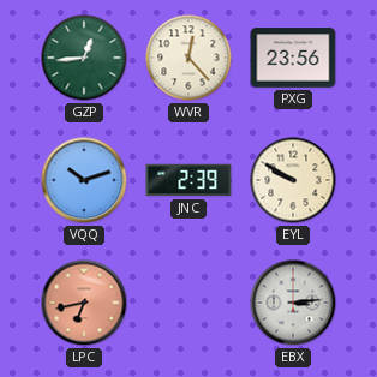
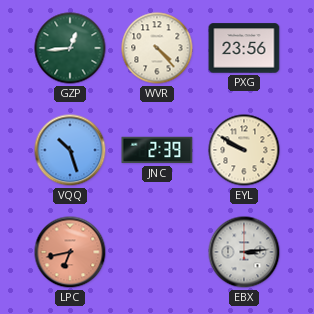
WVR: 12:23 -> 4:23
VQQ: 10:12 -> 10:27
